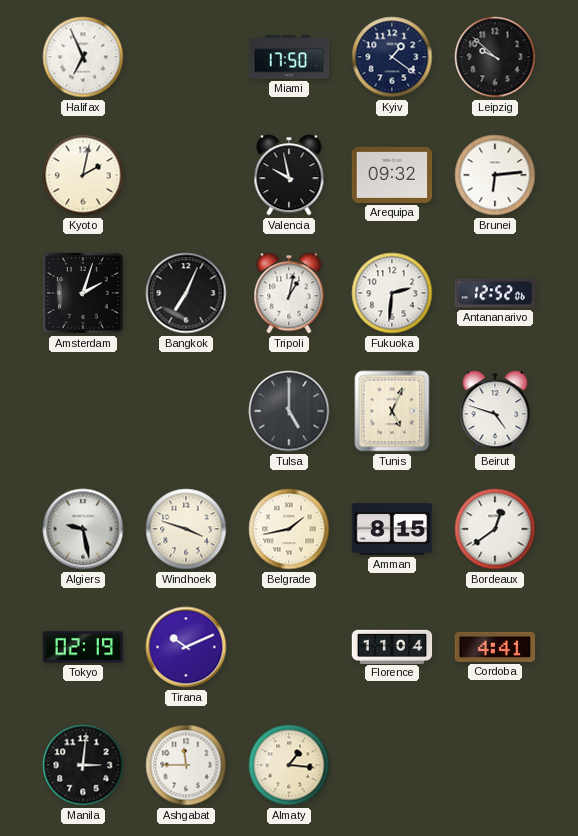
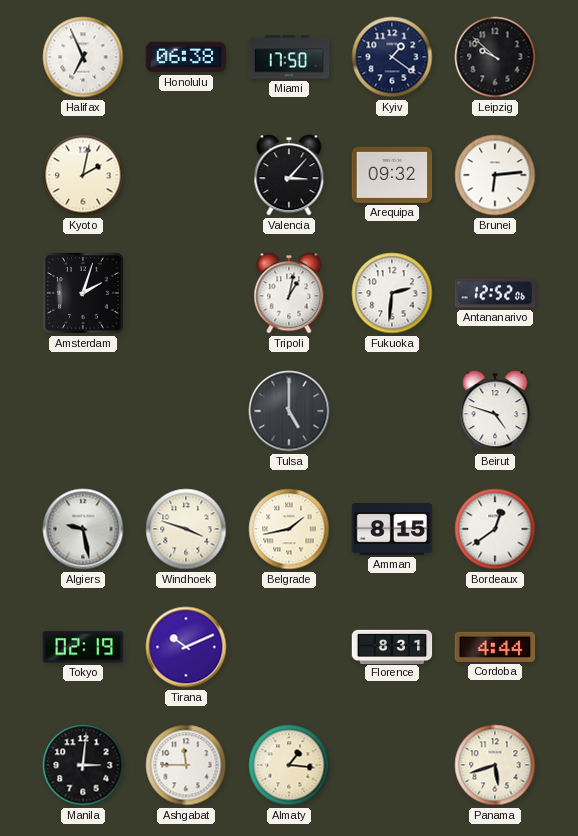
Honolulu: none -> 06:38
Valencia: 9:58 -> 3:07
Bangkok: 7:04 -> none
Tunis: 5:04 -> none
Florence: 11:04 -> 8:31
Cordoba: 4:41 -> 4:44
Panama: none -> 5:42
